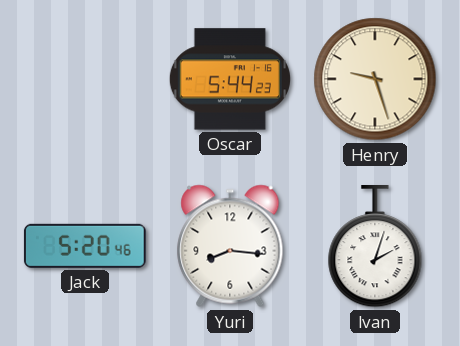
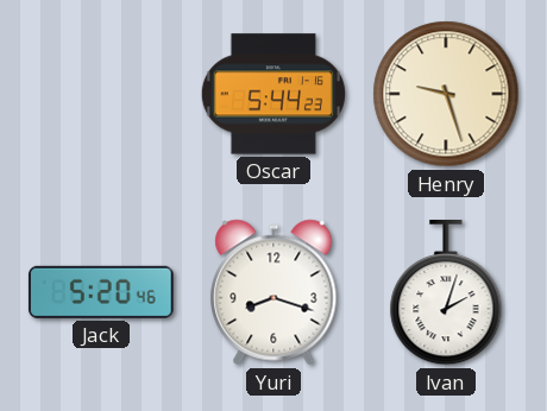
Yuri: 8:16 -> 8:18
